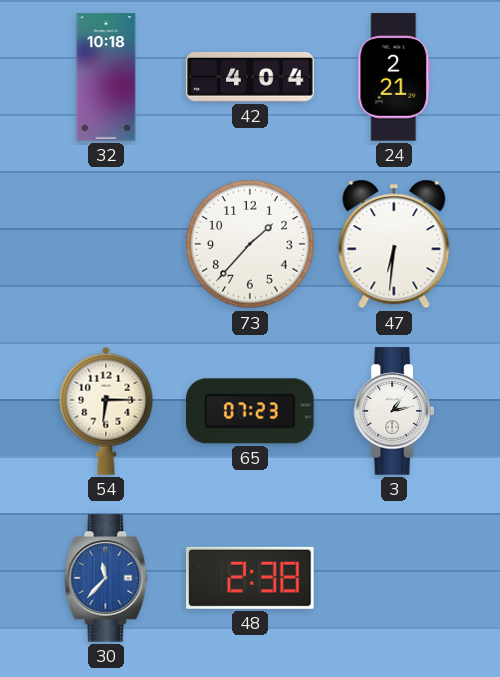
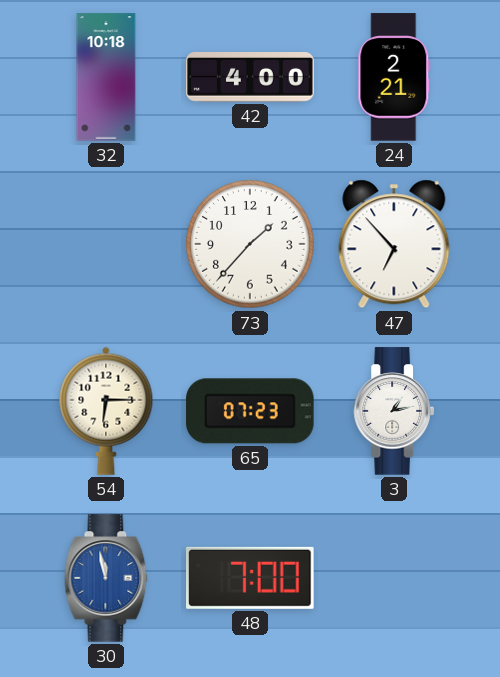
42: 4:04 -> 4:00
47: 6:31 -> 6:53
30: 11:37 -> 11:58
48: 2:38 -> 7:00
